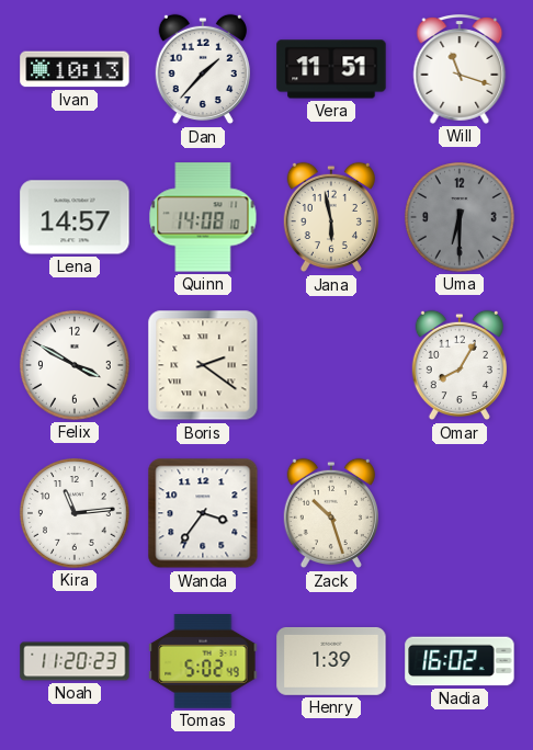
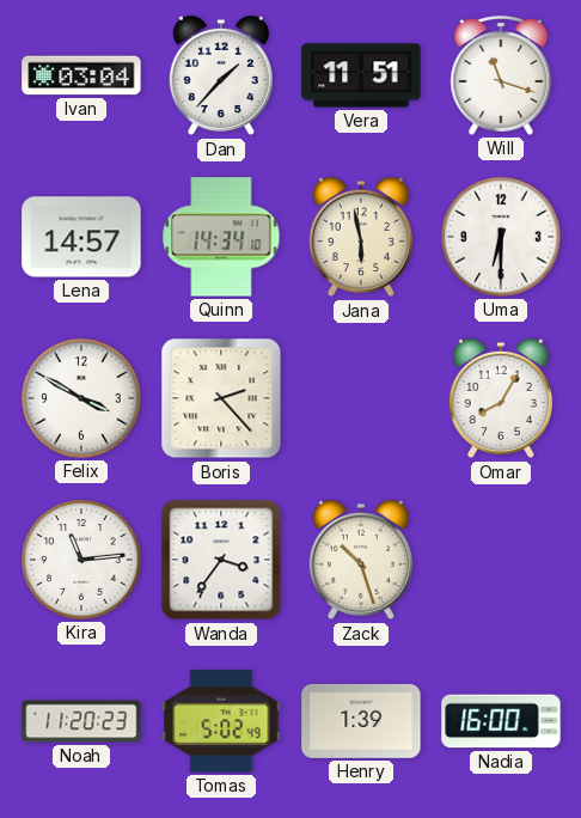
Ivan: 10:13 -> 03:04
Quinn: 14:08 -> 14:34
Uma dial: grey -> white
Boris: 2:21 -> 2:23
Nadia: 16:02 -> 16:00
